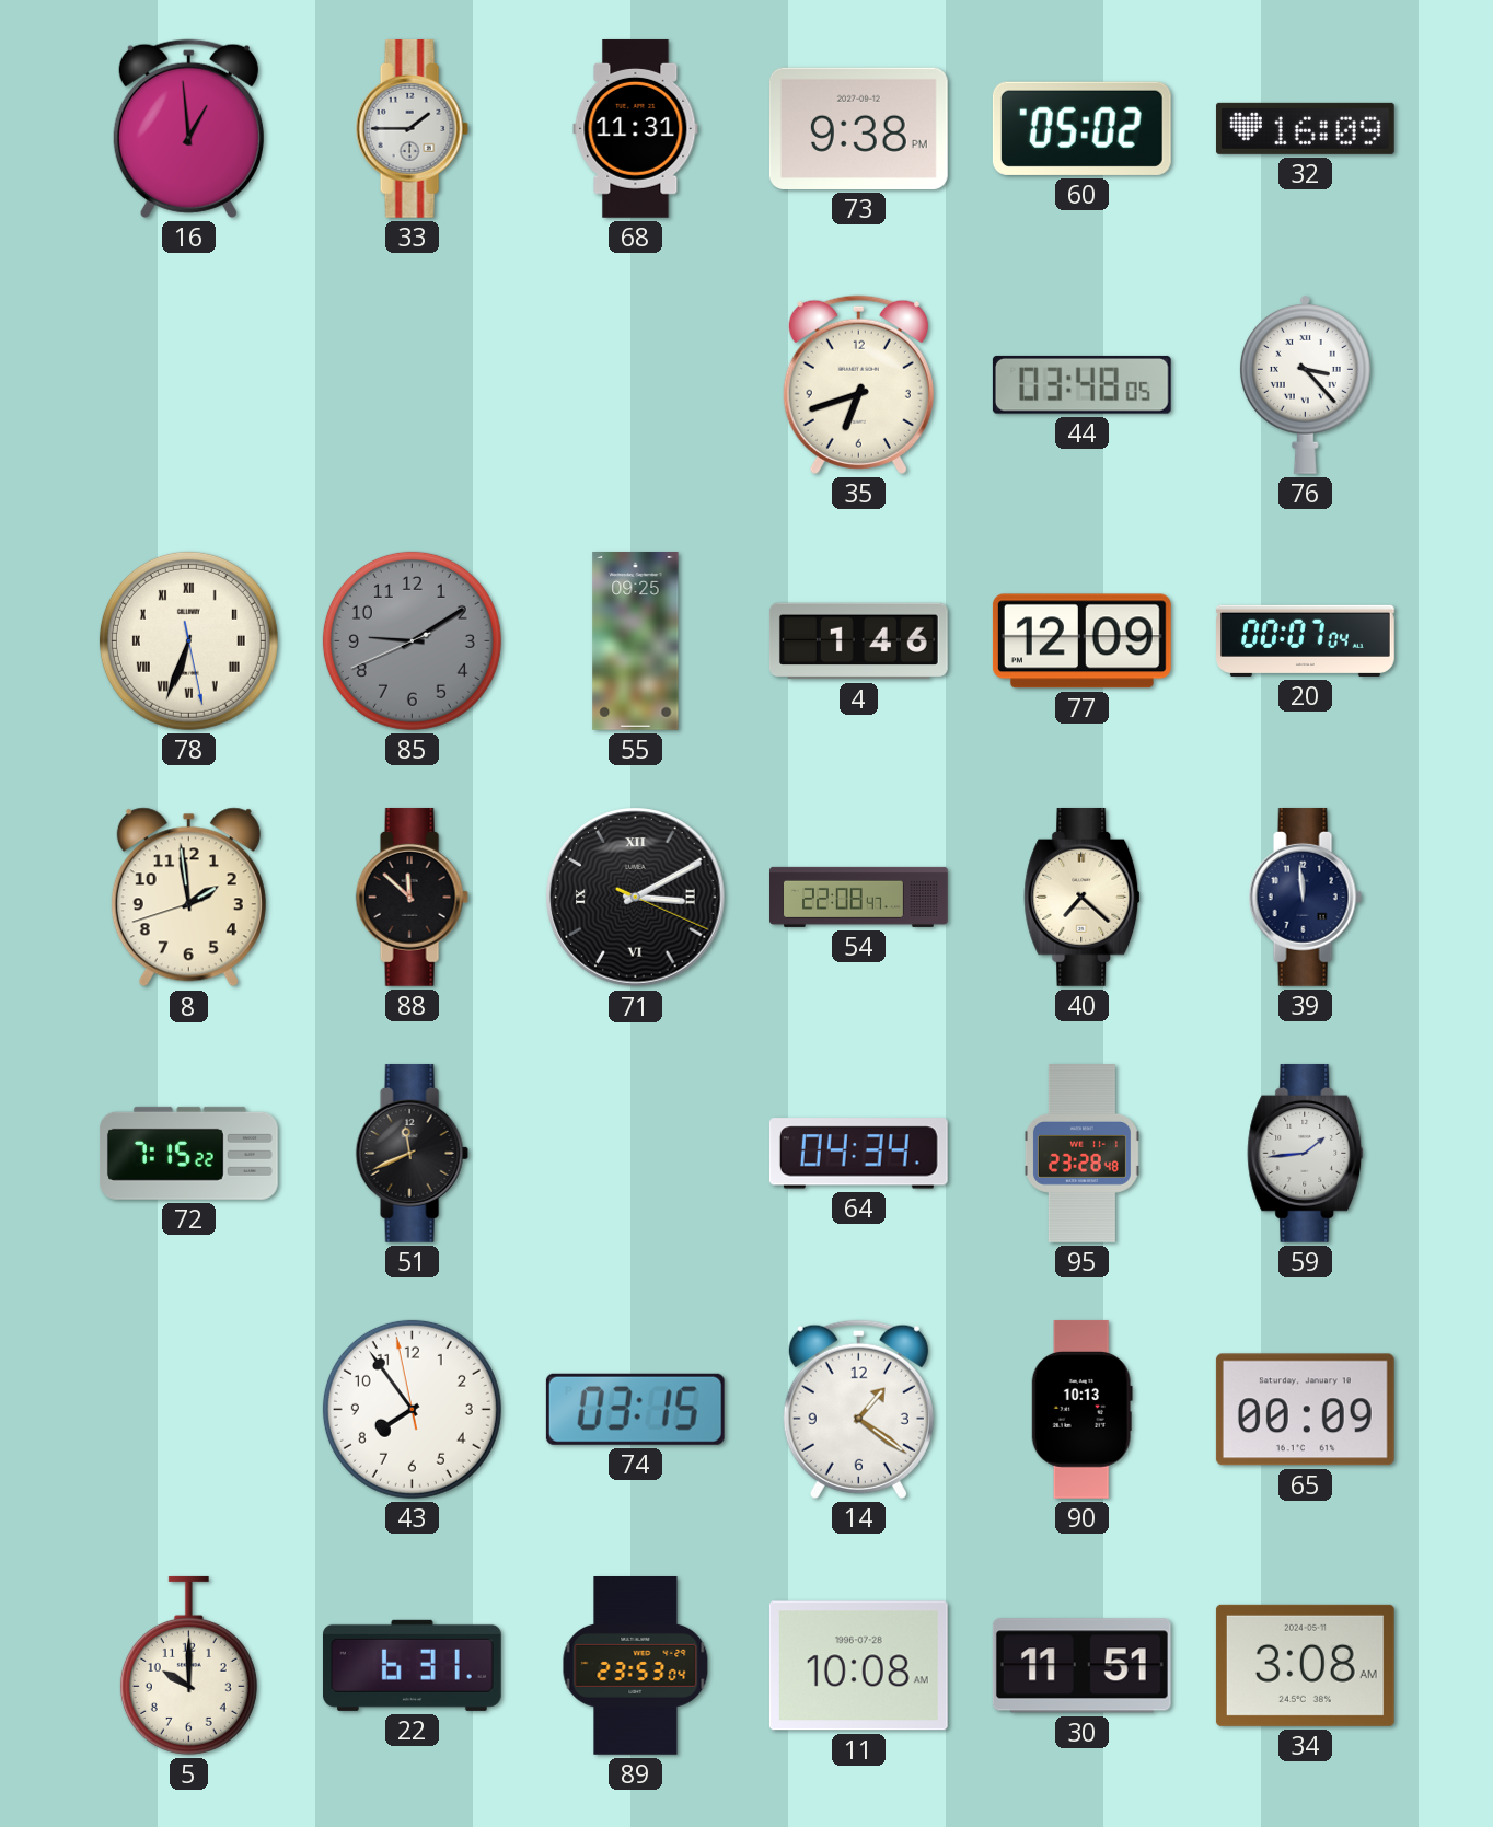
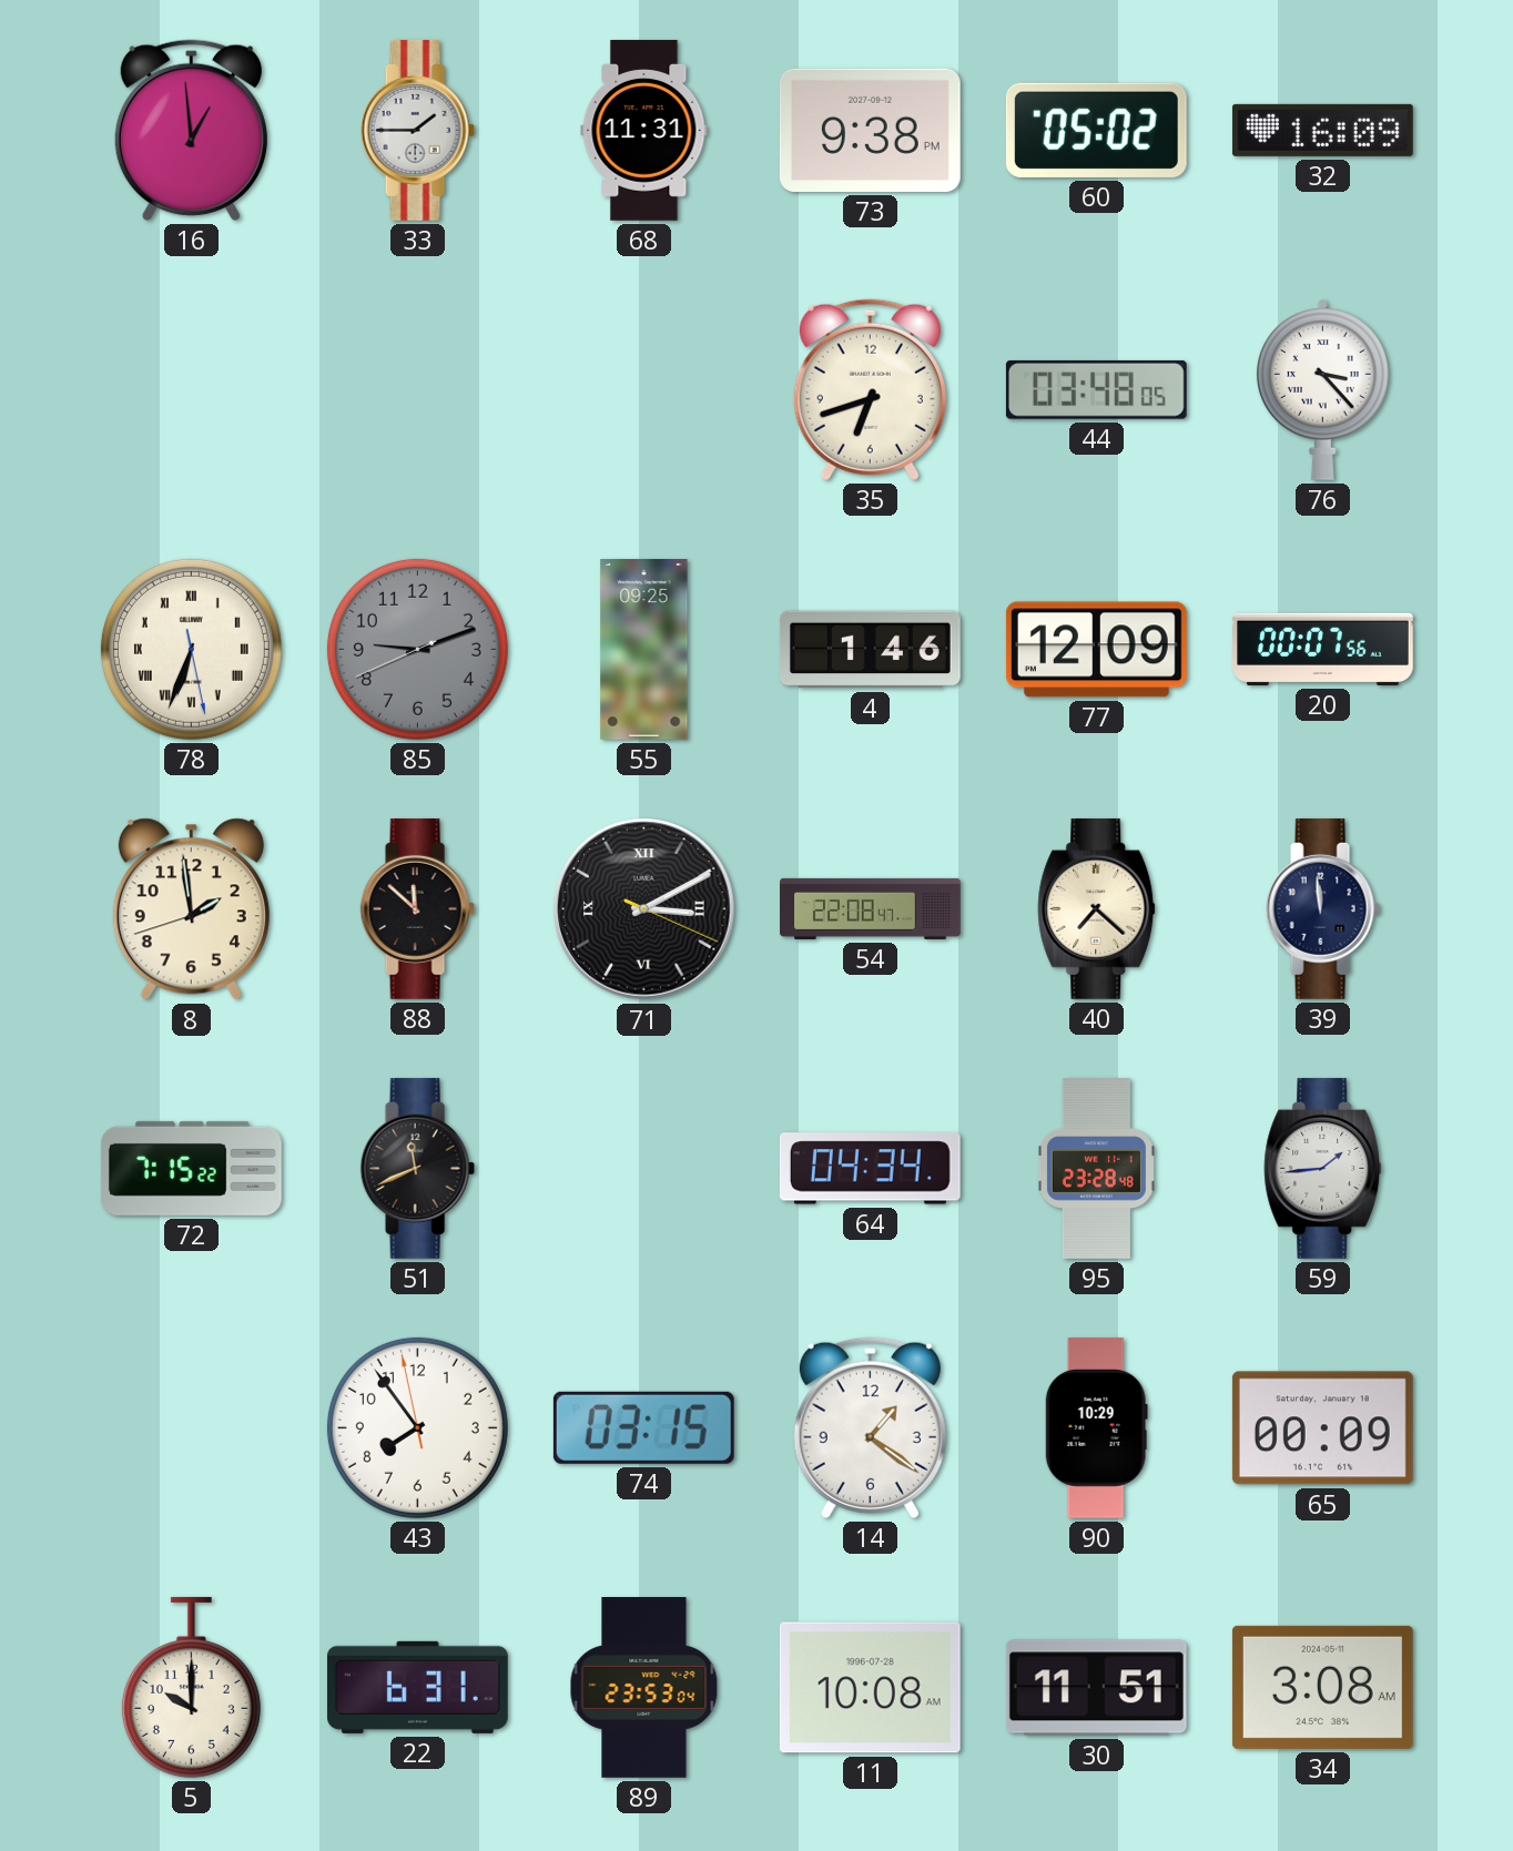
85: 9:09 -> 9:11
20: 00:07:04 -> 00:07:56
90: 10:13 -> 10:29
